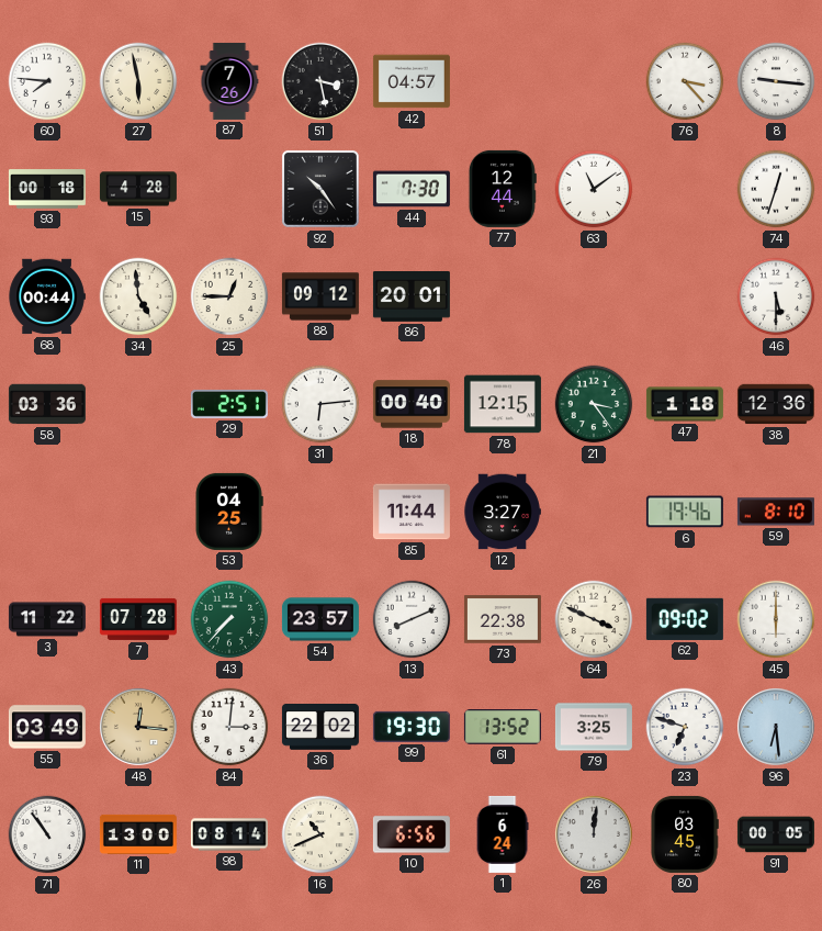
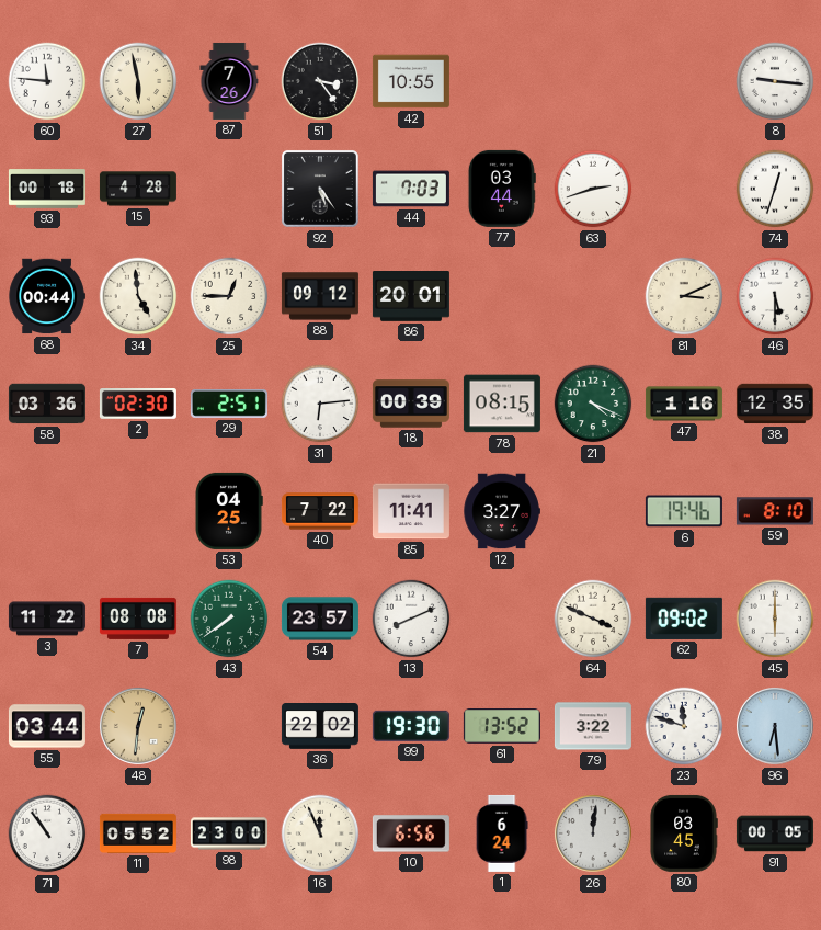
60: 7:46 -> 11:46
51: 3:28 -> 3:24
42: 04:57 -> 10:55
76: 3:23 -> none
92: 10:24 -> 5:24
44: 7:30 -> 7:03
77: 12:44 -> 03:44
63: 11:09 -> 2:42
81: none -> 3:11
2: none -> 02:30
18: 00:40 -> 00:39
78: 12:15 -> 08:15
21: 3:24 -> 4:19
47: 1:18 -> 1:16
38: 12:36 -> 12:35
40: none -> 7:22
85: 11:44 -> 11:41
7: 07:28 -> 08:08
43: 7:37 -> 7:39
73: 22:38 -> none
55: 03:49 -> 03:44
48: 12:16 -> 12:31
84: 3:01 -> none
79: 3:25 -> 3:22
23: 6:48 -> 11:48
11: 13:00 -> 05:52
98: 08:14 -> 23:00
16: 10:41 -> 11:56
